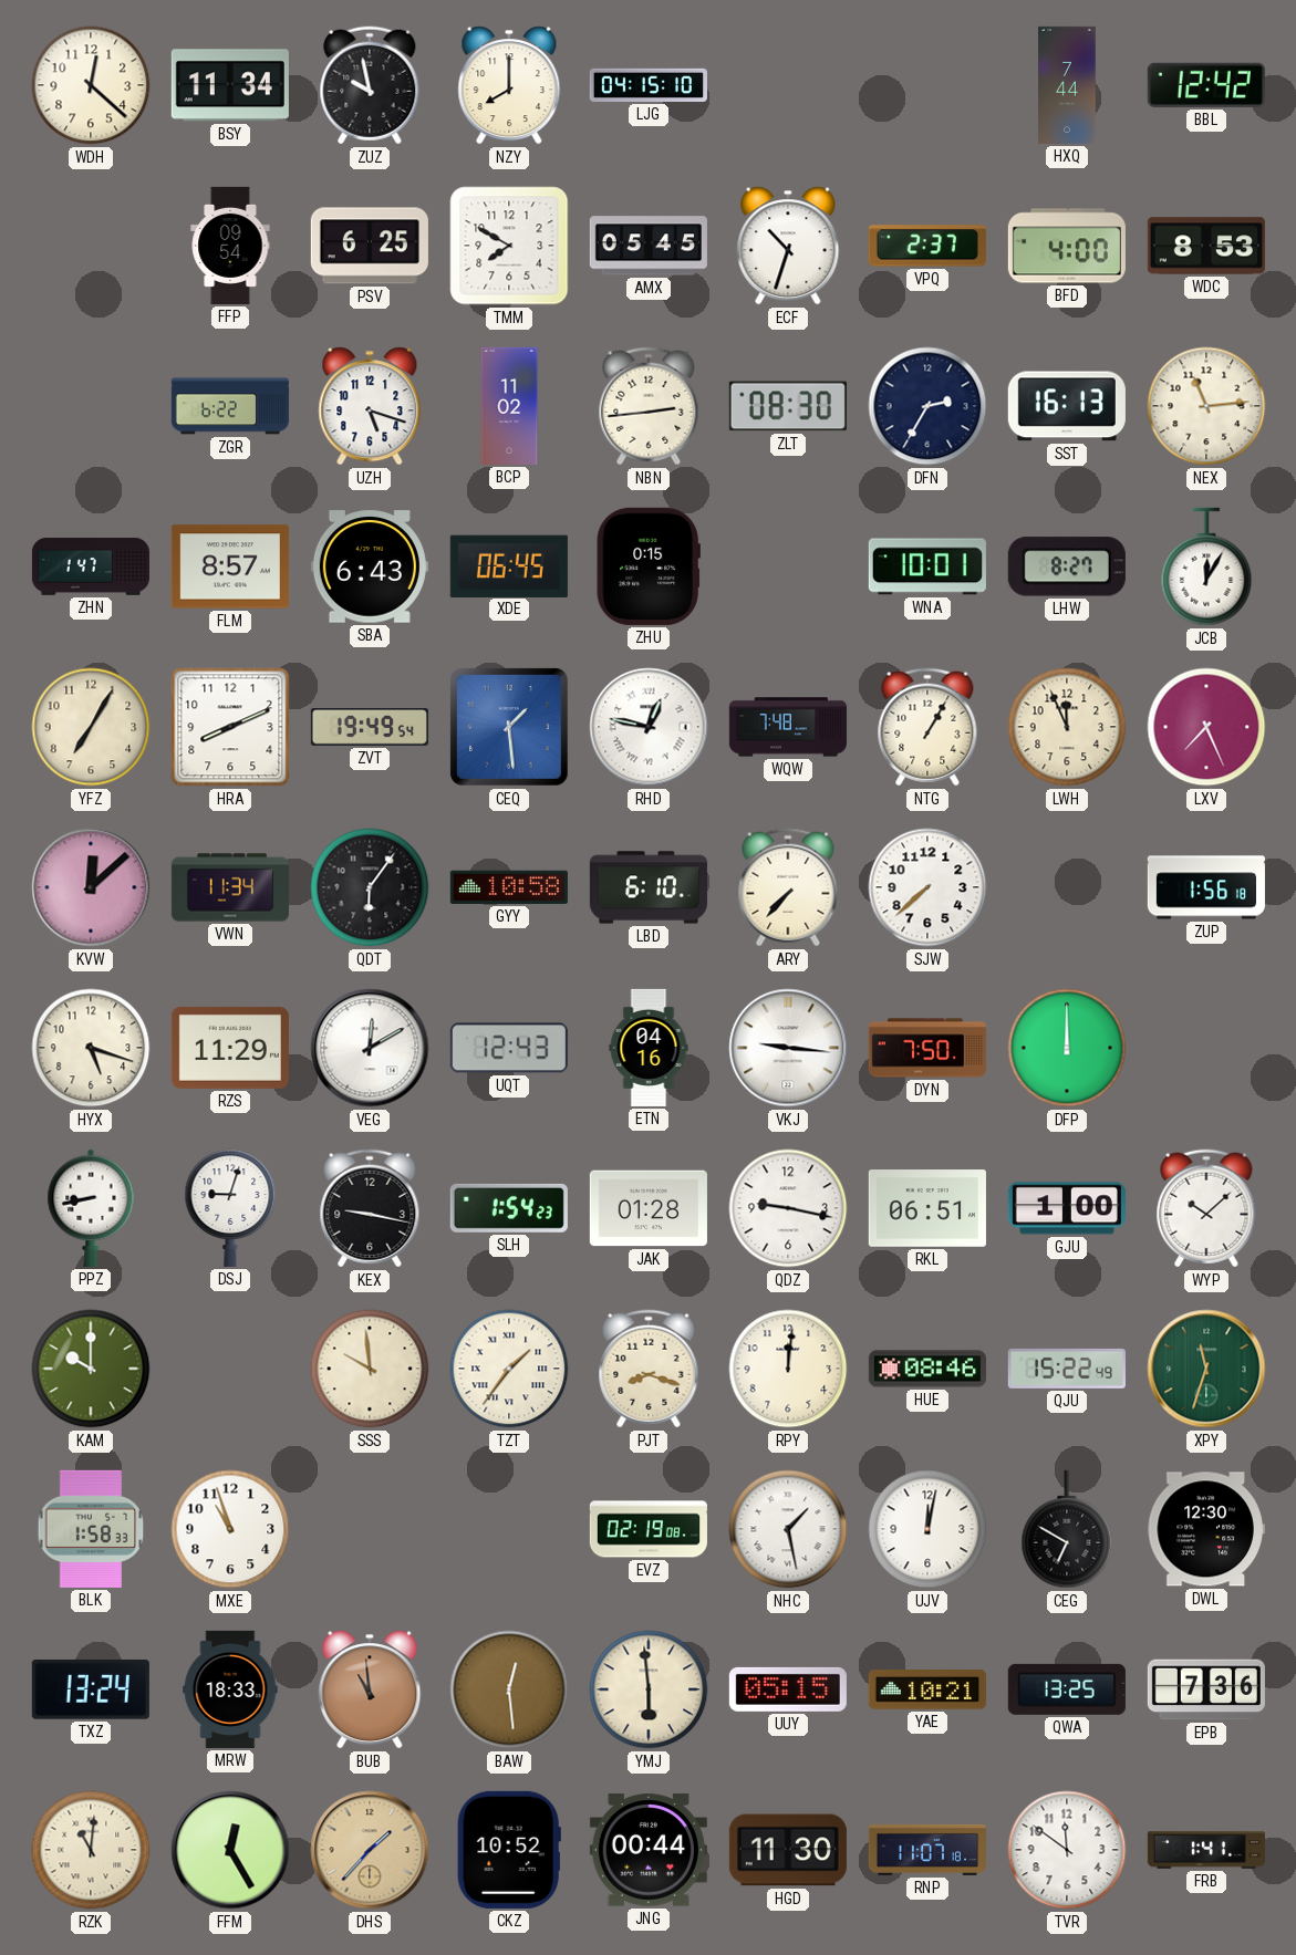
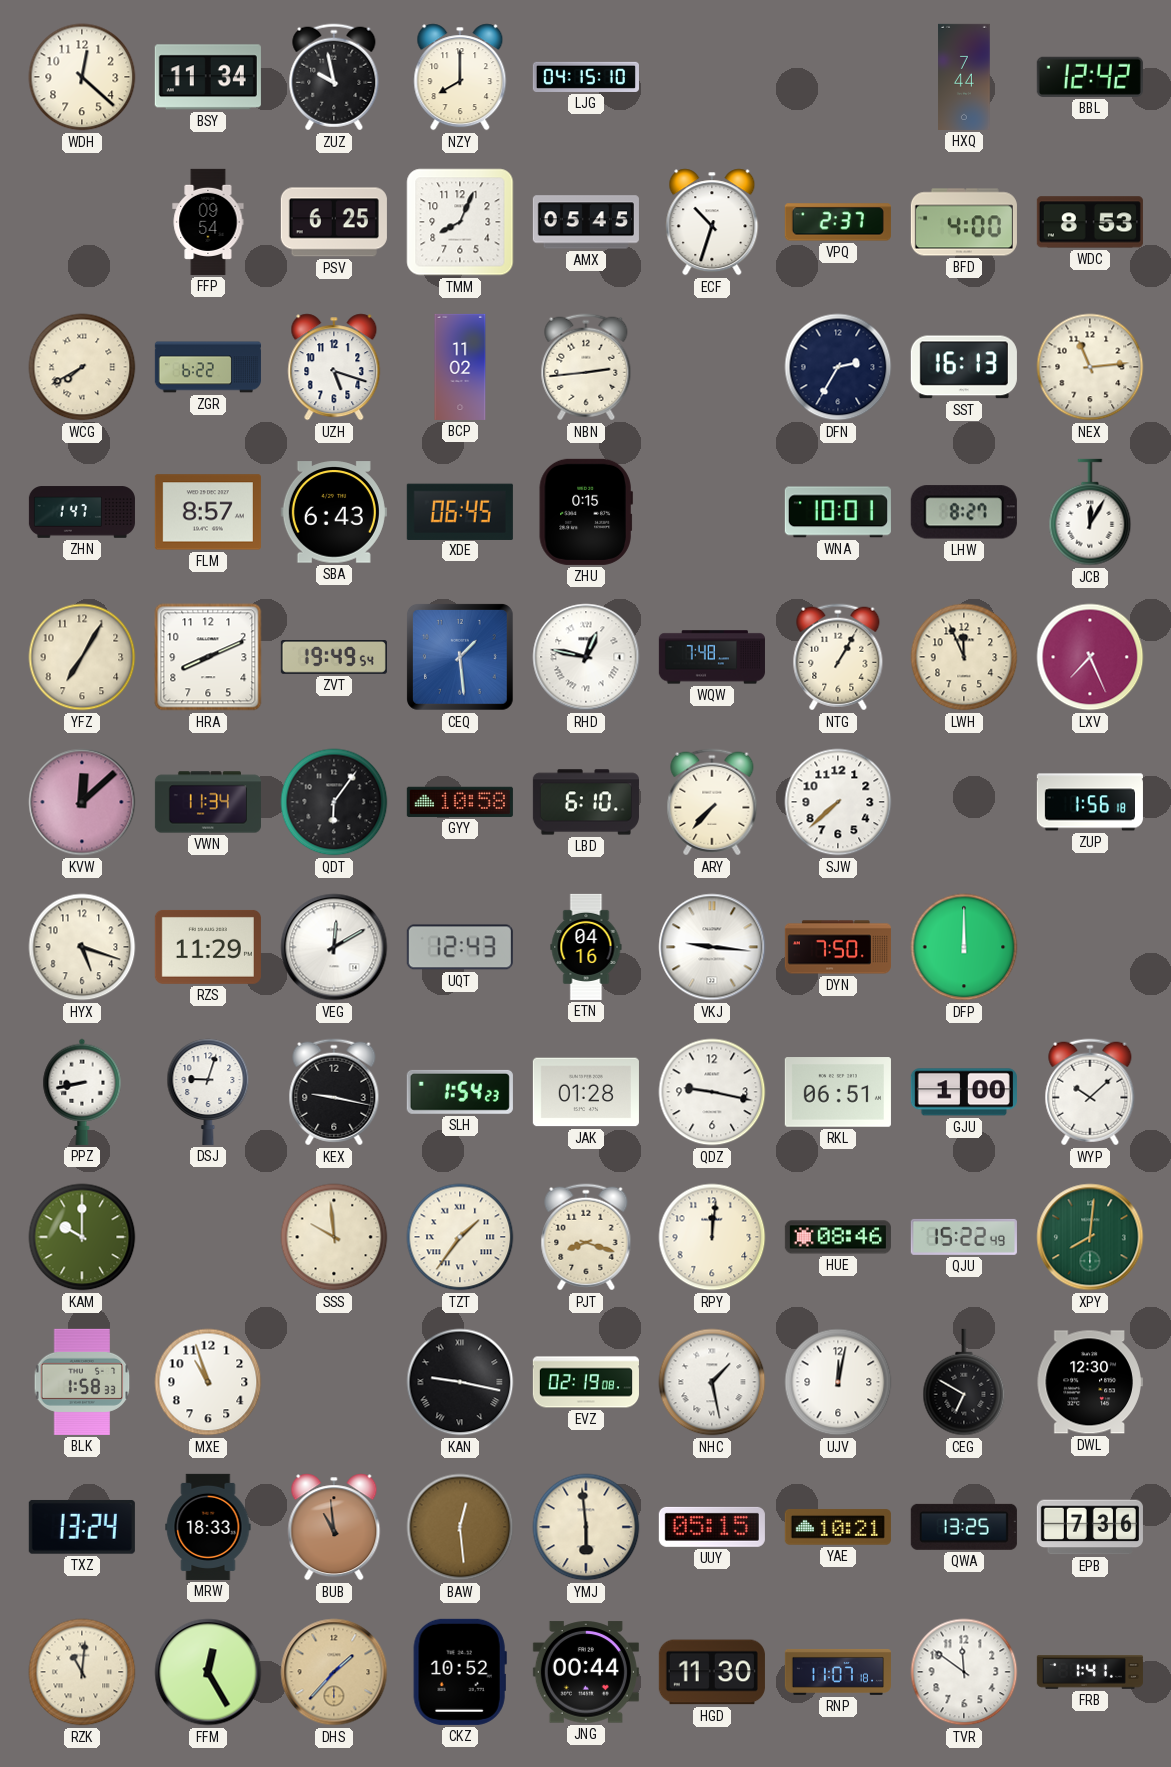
TMM: 7:50 -> 8:04
WCG: none -> 7:40
ZLT: 08:30 -> none
XPY: 11:33 -> 8:01
KAN: none -> 9:17
